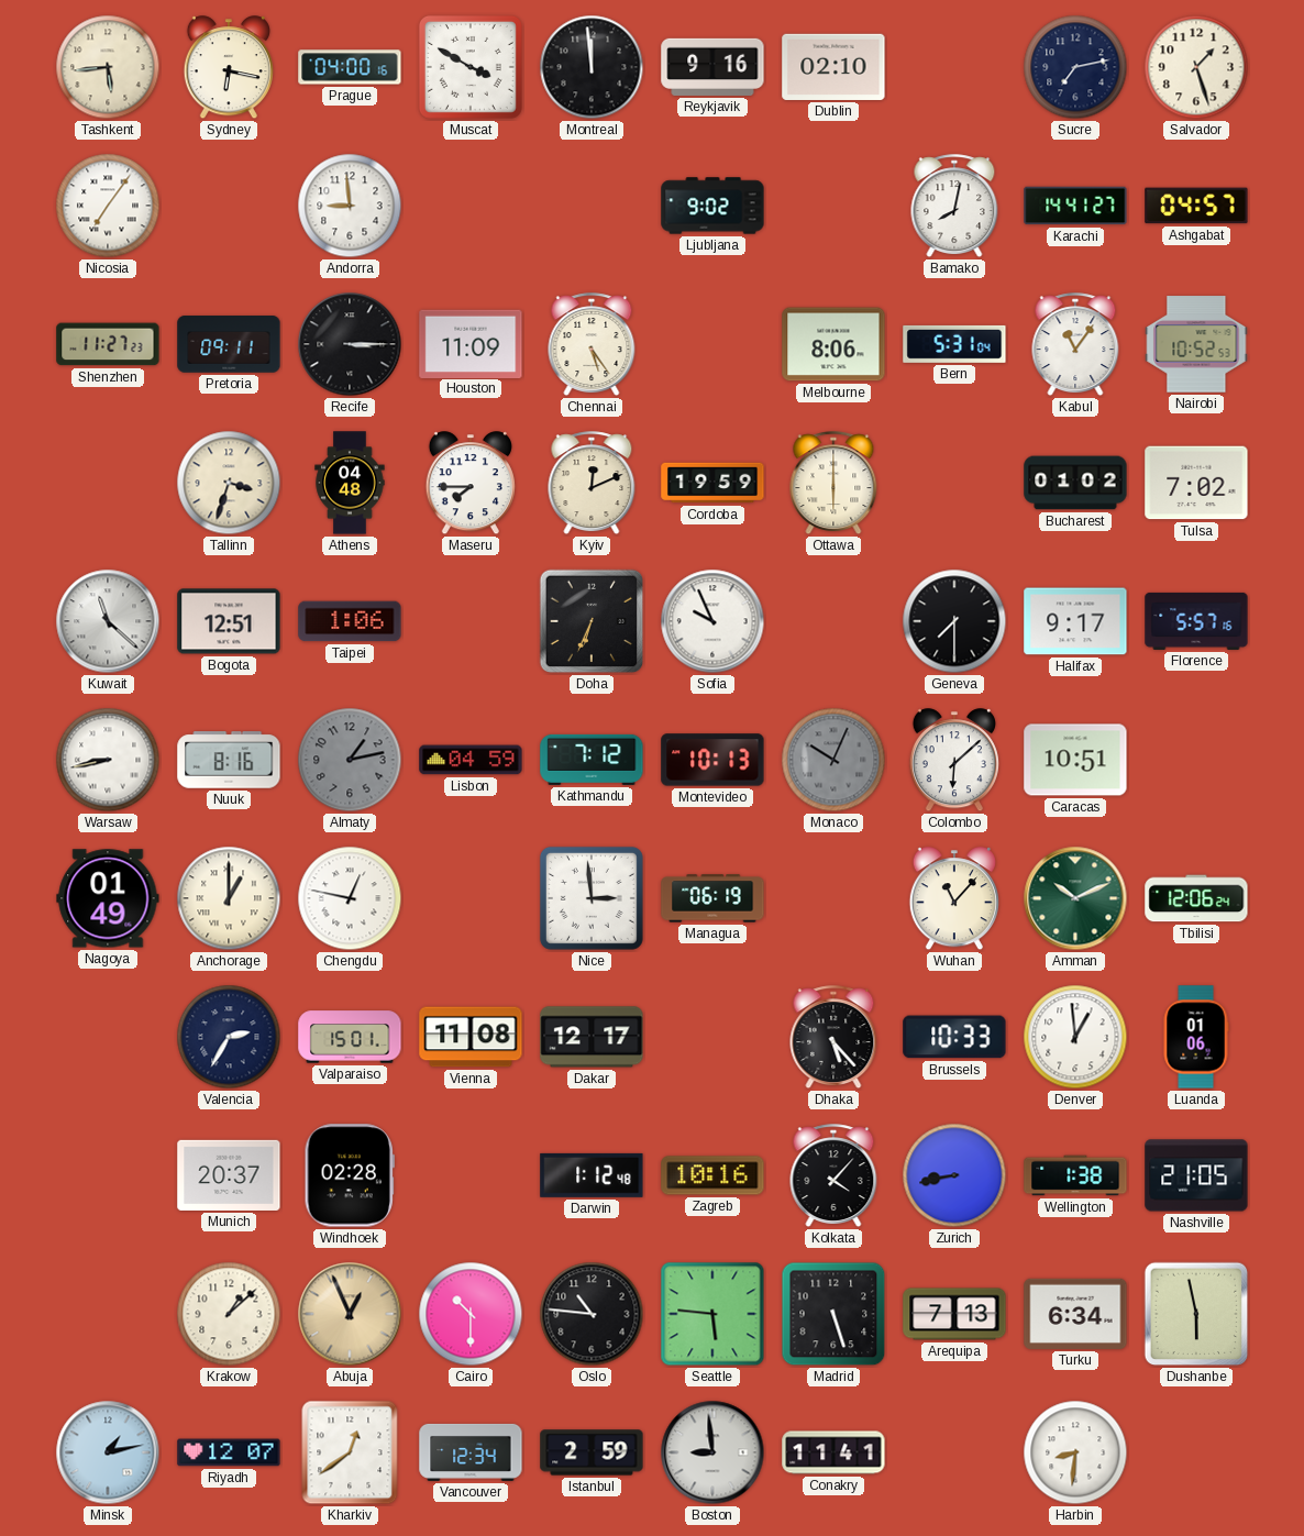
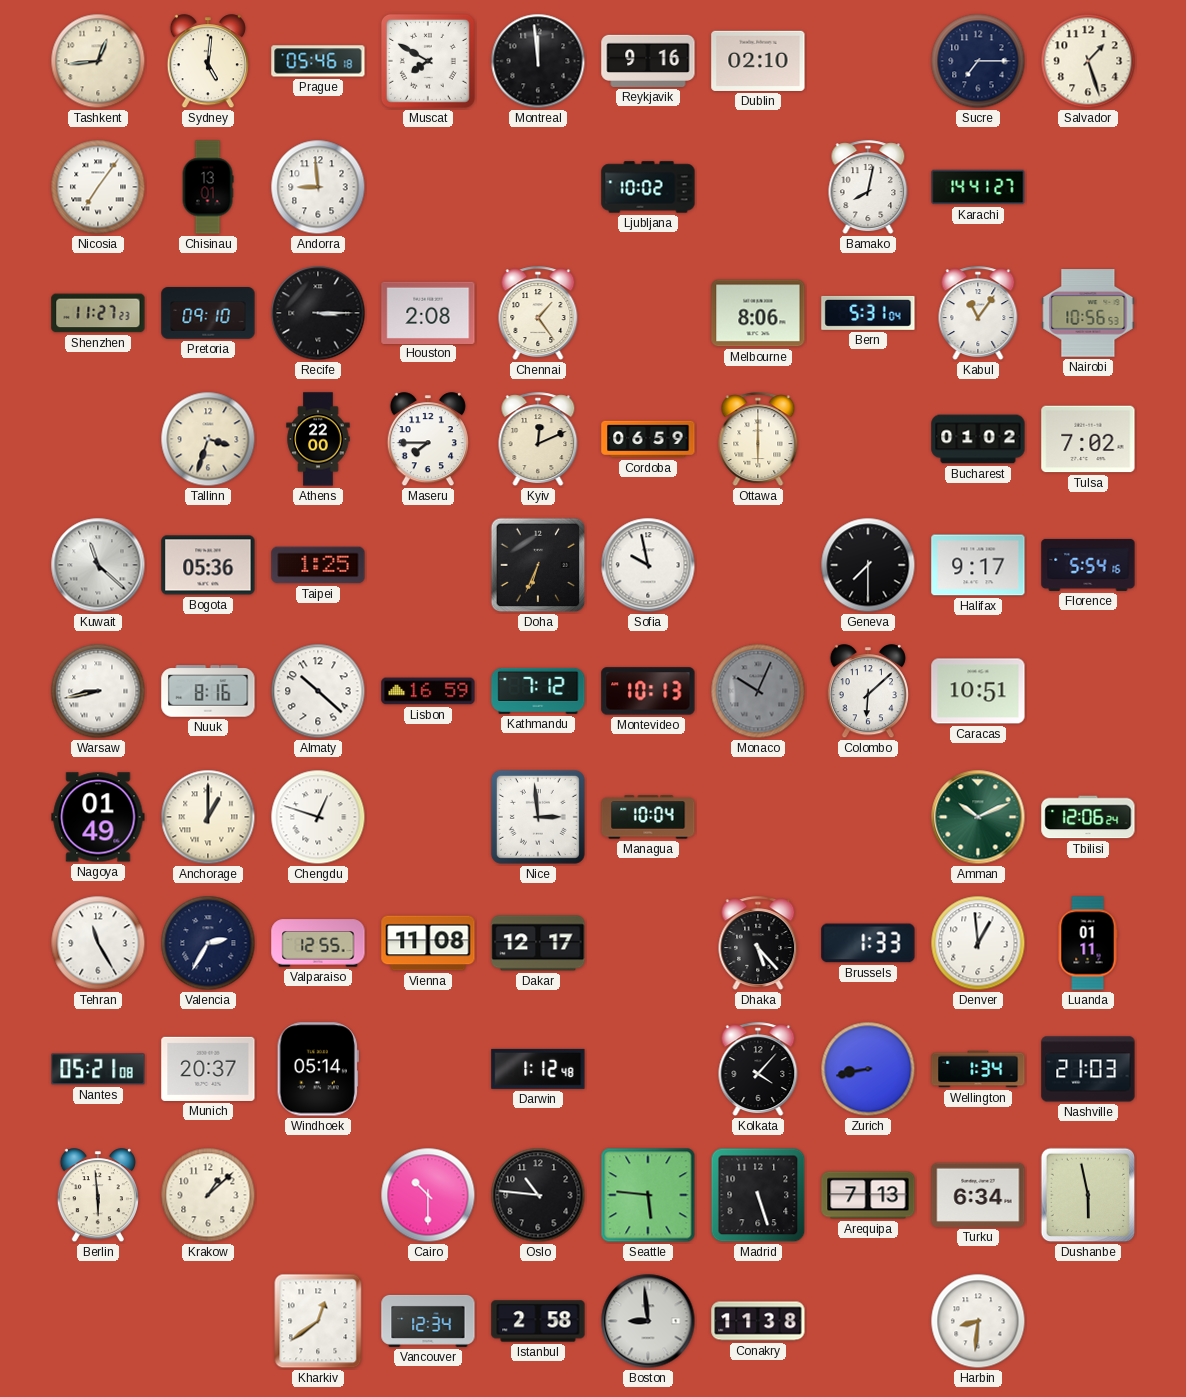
Tashkent: 5:44 -> 12:44
Sydney: 6:17 -> 5:01
Prague: 04:00 -> 05:46
Muscat: 3:50 -> 7:50
Sucre: 7:13 -> 7:15
Chisinau: none -> 13:01
Ljubljana: 9:02 -> 10:02
Ashgabat: 04:57 -> none
Pretoria: 09:11 -> 09:10
Houston: 11:09 -> 2:08
Chennai: 5:24 -> 1:24
Nairobi: 10:52 -> 10:56
Athens: 04:48 -> 22:00
Cordoba: 19:59 -> 06:59
Bogota: 12:51 -> 05:36
Taipei: 1:06 -> 1:25
Sofia: 9:56 -> 9:58
Florence: 5:57 -> 5:54
Almaty: 1:13 -> 10:22
Almaty dial: grey -> white
Lisbon: 04:59 -> 16:59
Chengdu: 12:47 -> 12:48
Managua: 06:19 -> 10:04
Wuhan: 11:07 -> none
Tehran: none -> 11:25
Valparaiso: 15:01 -> 12:55
Brussels: 10:33 -> 1:33
Luanda: 01:06 -> 01:11
Nantes: none -> 05:21
Windhoek: 02:28 -> 05:14
Zagreb: 10:16 -> none
Wellington: 1:38 -> 1:34
Nashville: 21:05 -> 21:03
Berlin: none -> 5:59
Abuja: 12:56 -> none
Minsk: 1:13 -> none
Riyadh: 12:07 -> none
Istanbul: 2:59 -> 2:58
Conakry: 11:41 -> 11:38
